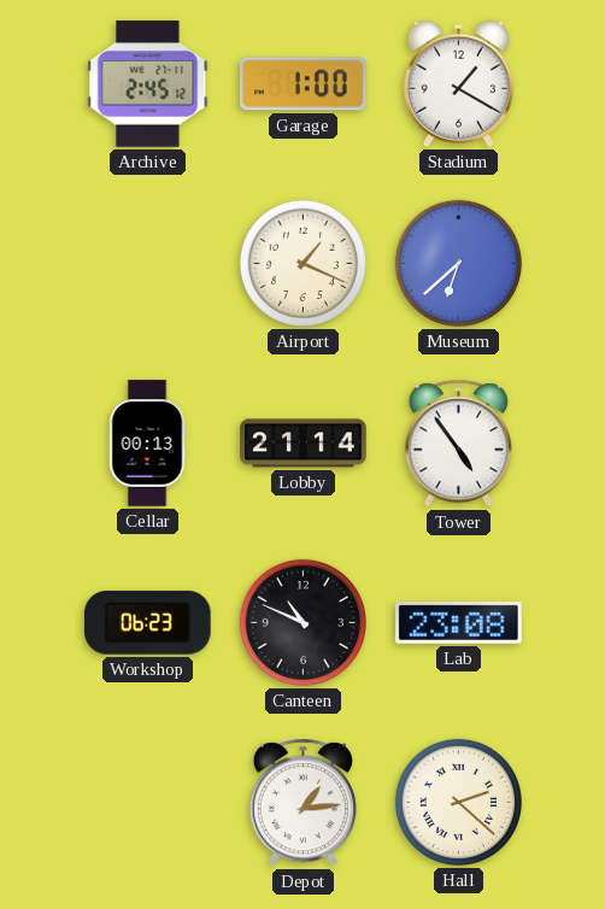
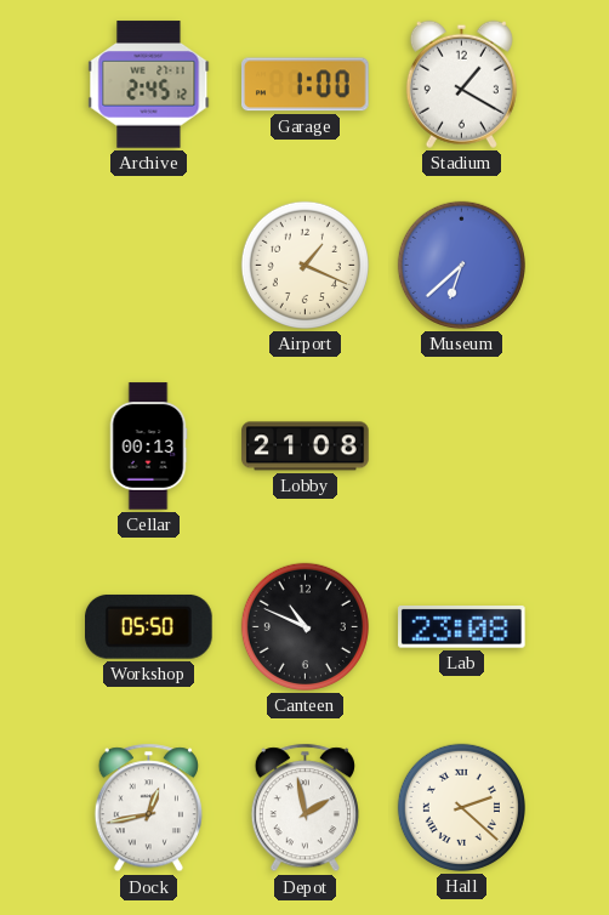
Lobby: 21:14 -> 21:08
Tower: 4:54 -> none
Workshop: 06:23 -> 05:50
Dock: none -> 12:43
Depot: 1:14 -> 1:58
